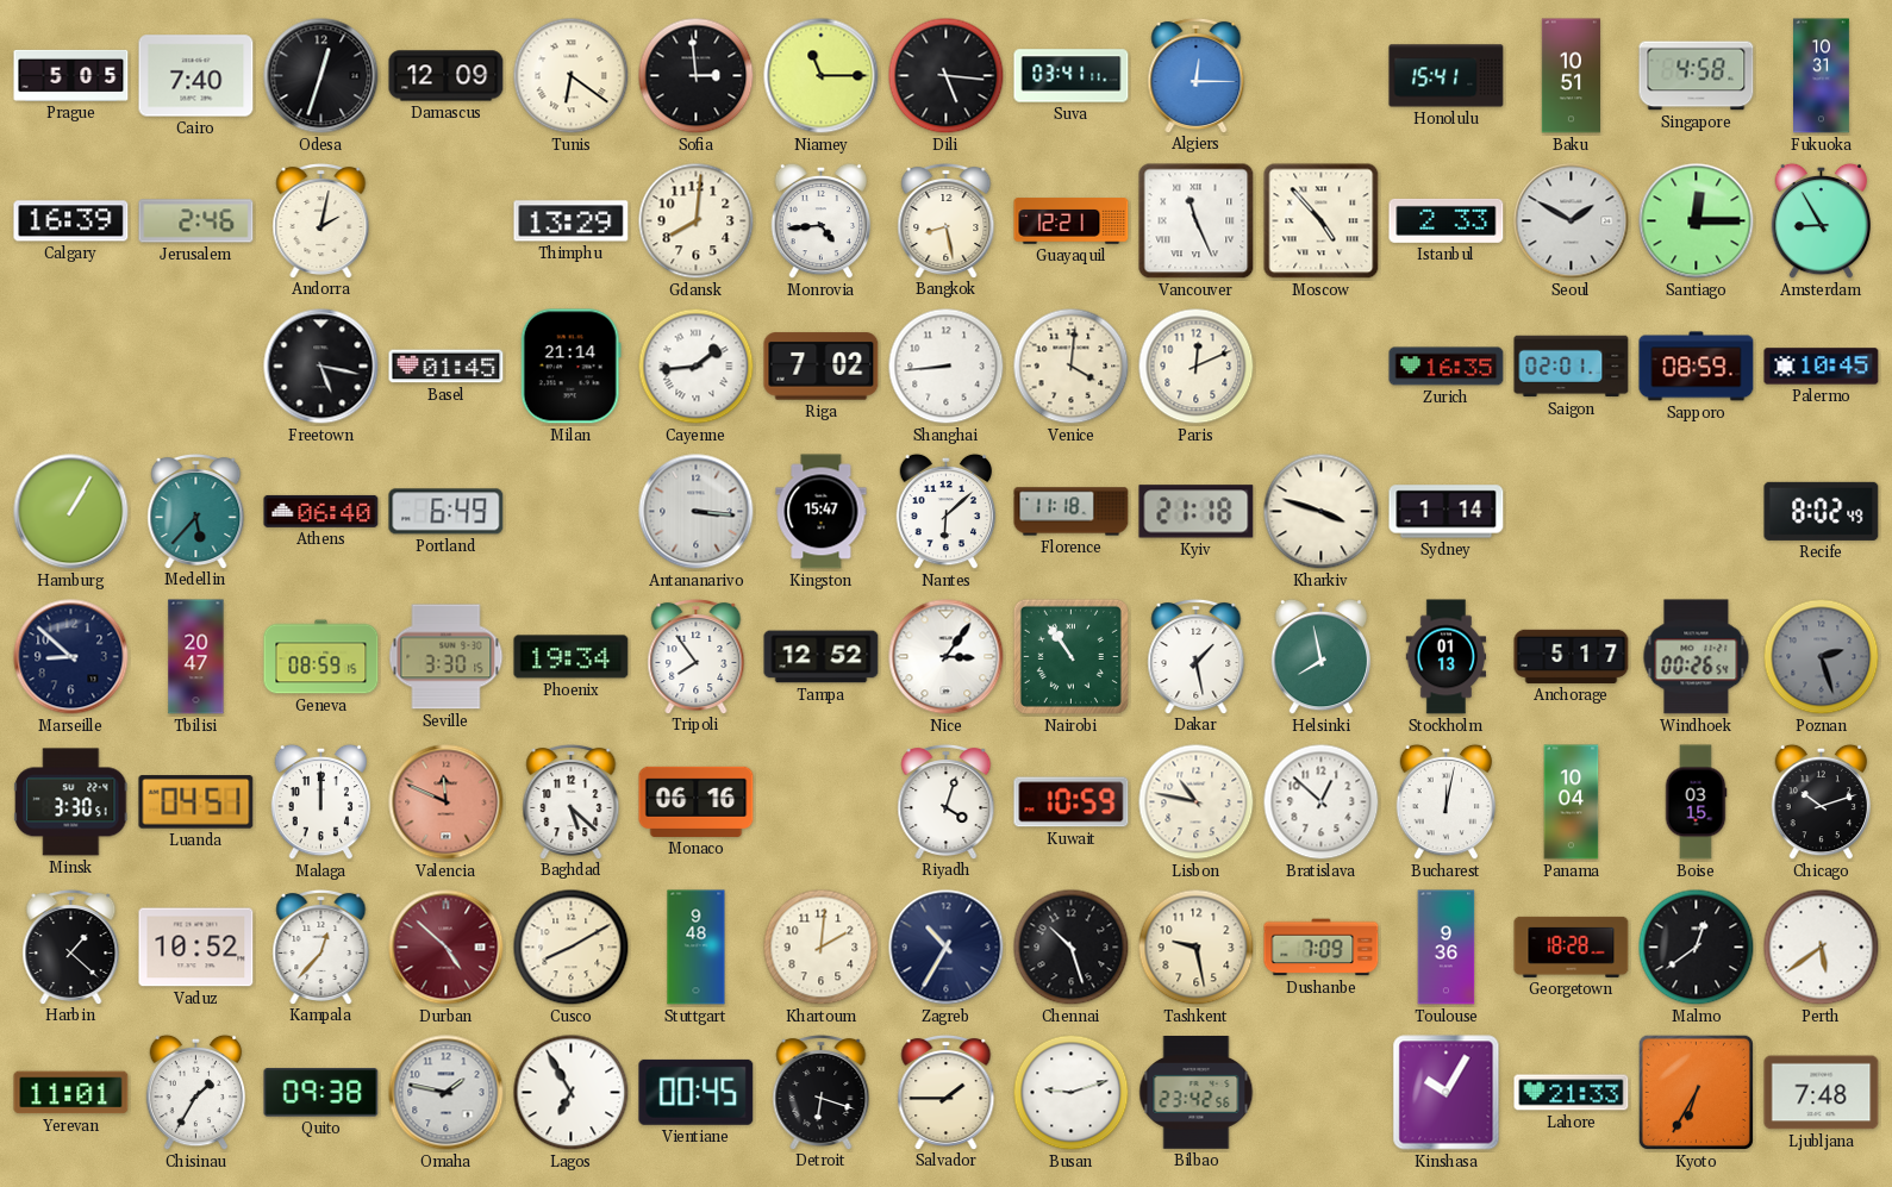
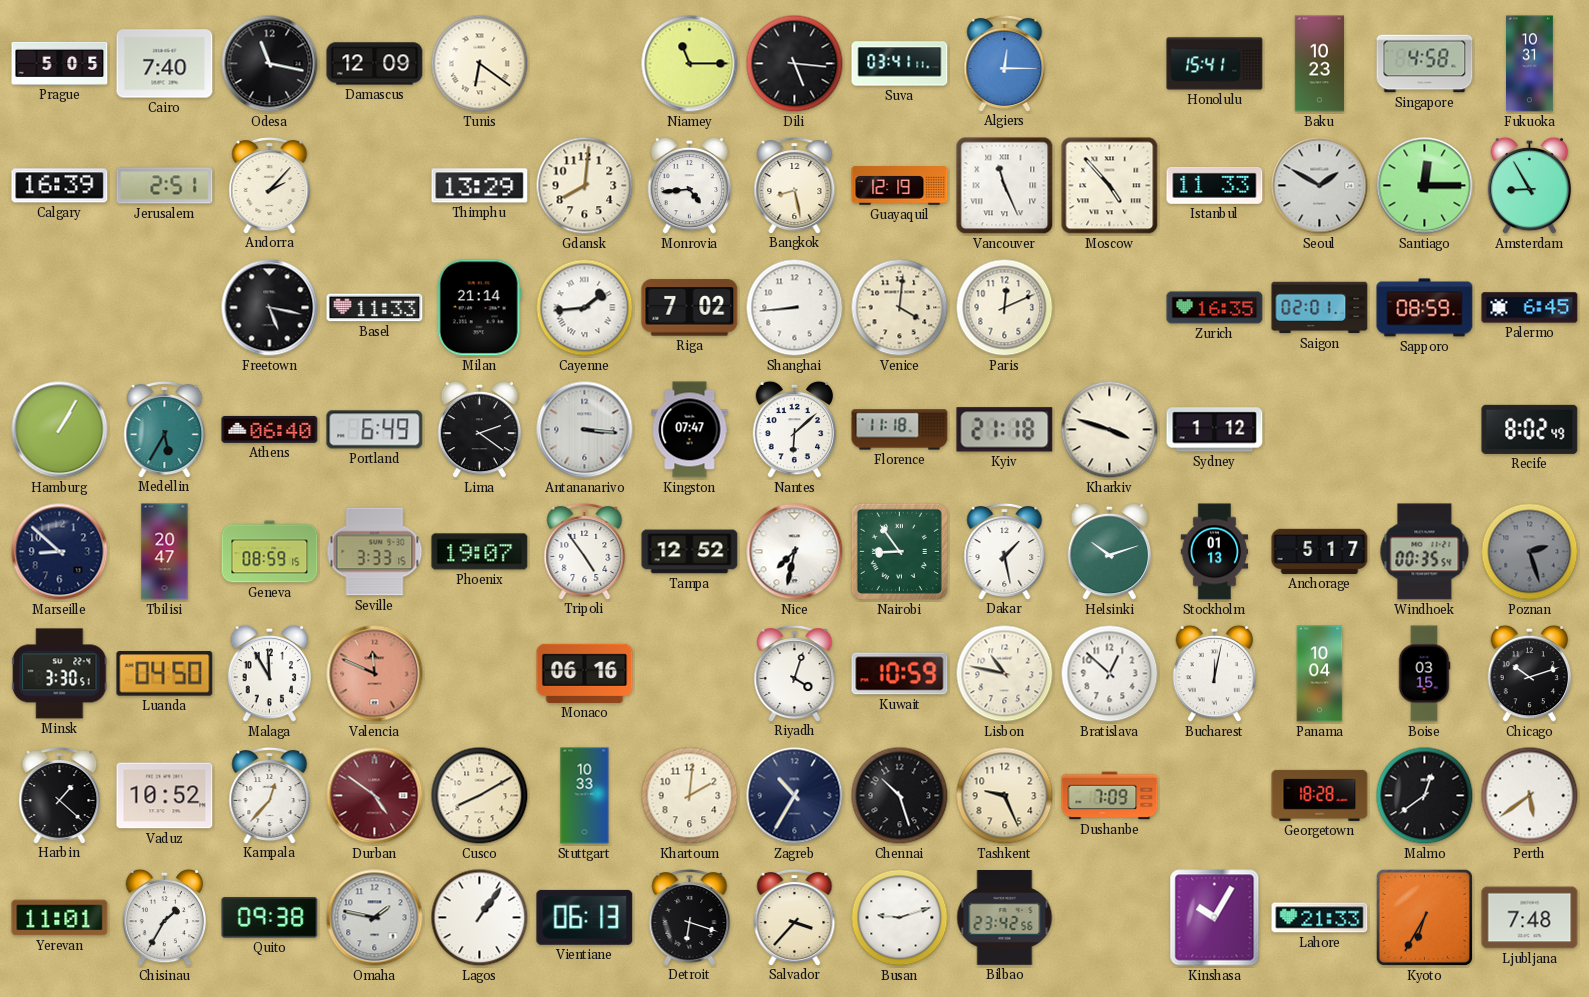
Odesa: 12:33 -> 11:17
Sofia: 2:59 -> none
Baku: 10:51 -> 10:23
Jerusalem: 2:46 -> 2:51
Andorra: 2:02 -> 2:07
Guayaquil: 12:21 -> 12:19
Istanbul: 2:33 -> 11:33
Basel: 01:45 -> 11:33
Palermo: 10:45 -> 6:45
Medellin: 5:37 -> 5:35
Lima: none -> 2:21
Kingston: 15:47 -> 07:47
Sydney: 1:14 -> 1:12
Seville: 3:30 -> 3:33
Phoenix: 19:34 -> 19:07
Tripoli: 7:54 -> 4:54
Nice: 3:06 -> 7:32
Nairobi: 10:54 -> 8:54
Helsinki: 7:58 -> 10:12
Windhoek: 00:26 -> 00:35
Luanda: 04:51 -> 04:50
Malaga: 12:00 -> 11:55
Baghdad: 5:22 -> none
Durban: 4:52 -> 4:51
Stuttgart: 9:48 -> 10:33
Tashkent: 9:28 -> 9:26
Toulouse: 9:36 -> none
Lagos: 6:55 -> 1:06
Vientiane: 00:45 -> 06:13
Salvador: 1:45 -> 3:37
